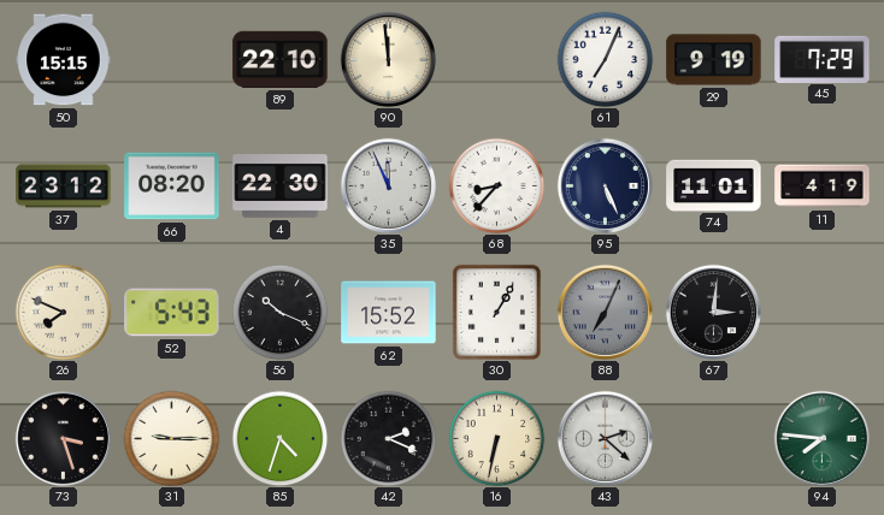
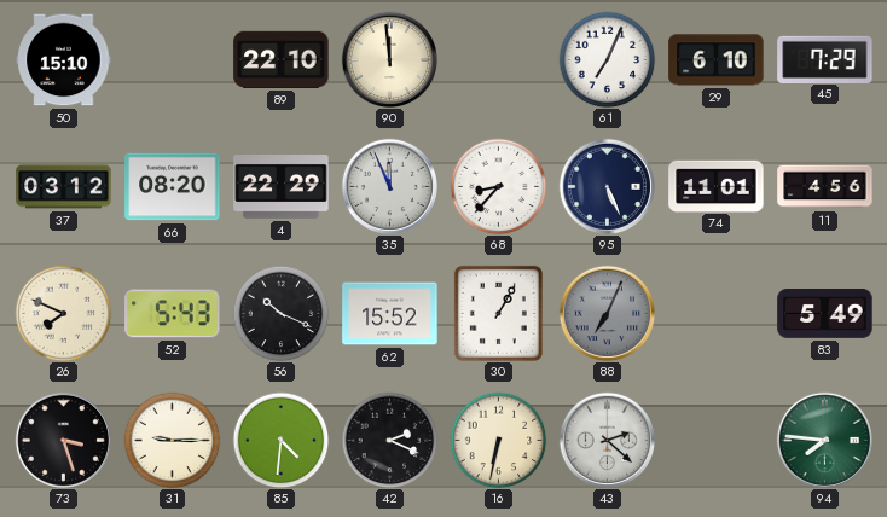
50: 15:15 -> 15:10
29: 9:19 -> 6:10
37: 23:12 -> 03:12
4: 22:30 -> 22:29
11: 4:19 -> 4:56
67: 3:01 -> none
83: none -> 5:49
85: 4:33 -> 4:31
